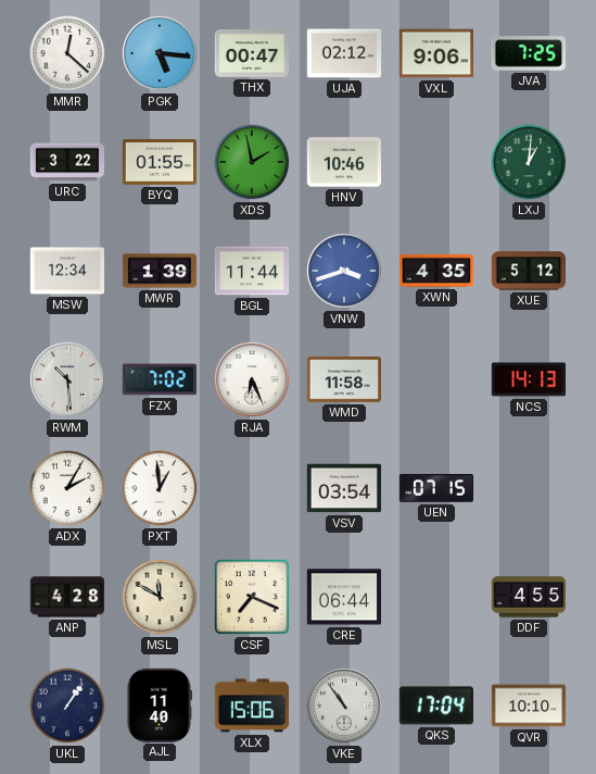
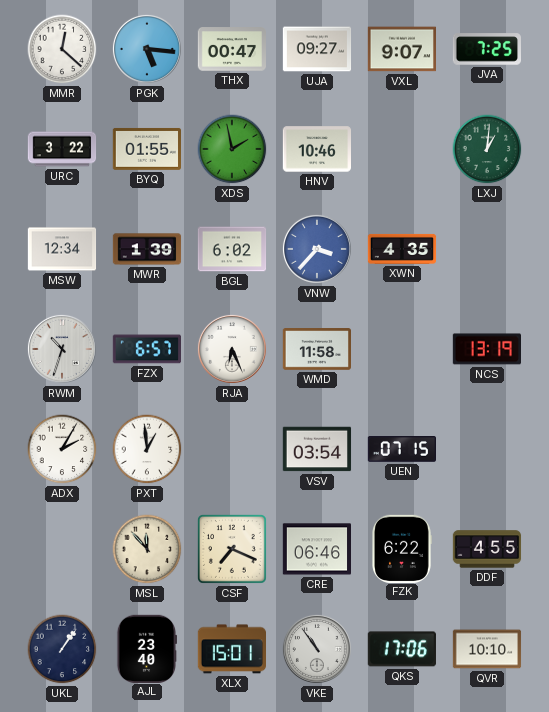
UJA: 02:12 -> 09:27
VXL: 9:06 -> 9:07
BGL: 11:44 -> 6:02
VNW: 3:42 -> 3:37
XUE: 5:12 -> none
RWM: 10:29 -> 10:33
FZX: 7:02 -> 6:57
NCS: 14:13 -> 13:19
ANP: 4:28 -> none
MSL: 11:50 -> 11:53
CRE: 06:44 -> 06:46
FZK: none -> 6:22
AJL: 11:40 -> 23:40
XLX: 15:06 -> 15:01
QKS: 17:04 -> 17:06
